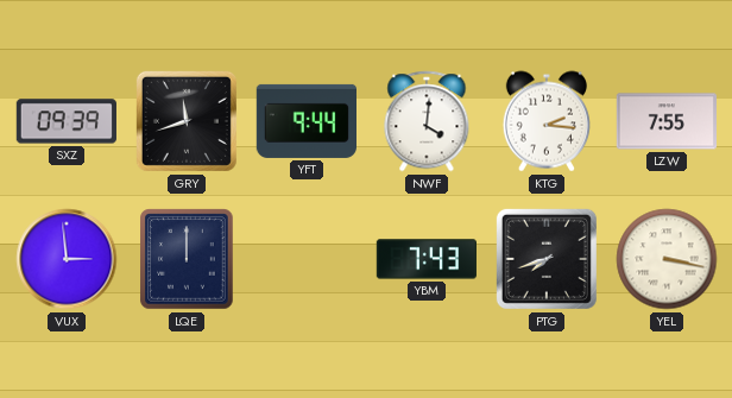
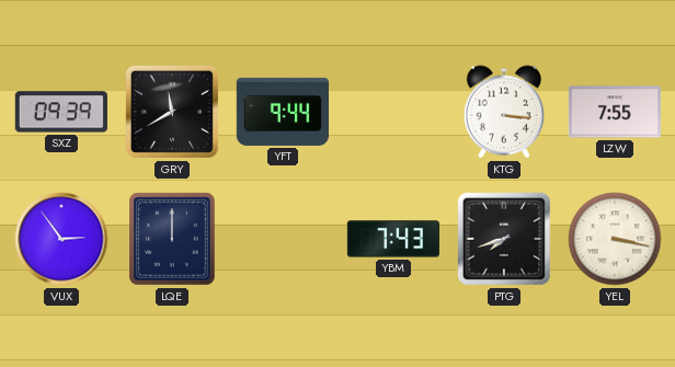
GRY: 11:42 -> 11:40
NWF: 4:01 -> none
KTG: 2:16 -> 3:16
VUX: 2:59 -> 2:54
